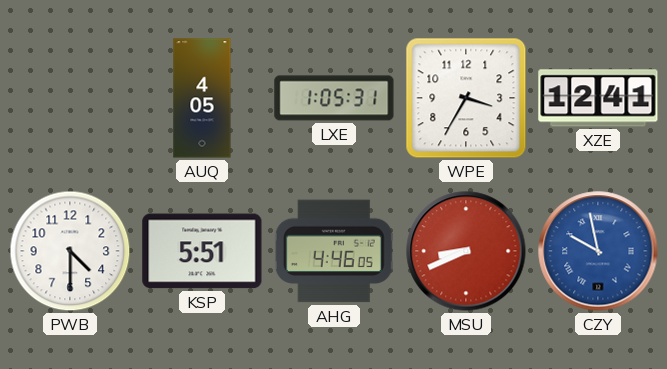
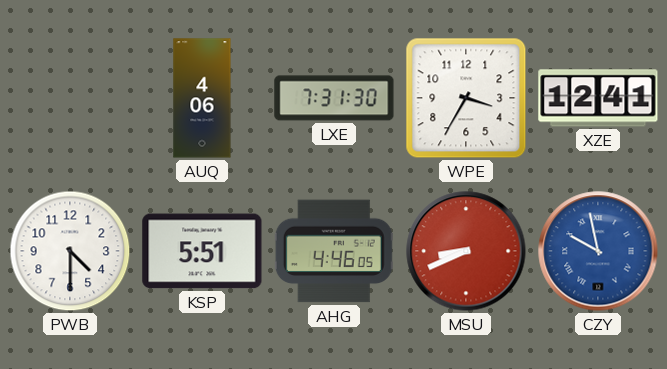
AUQ: 4:05 -> 4:06
LXE: 1:05 -> 7:31
